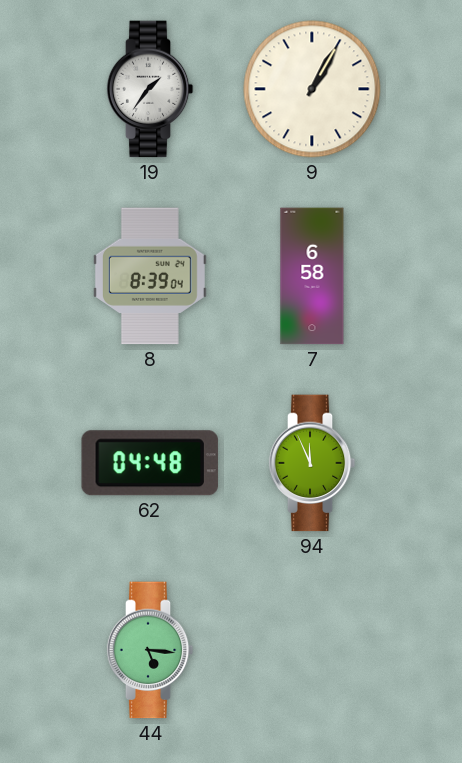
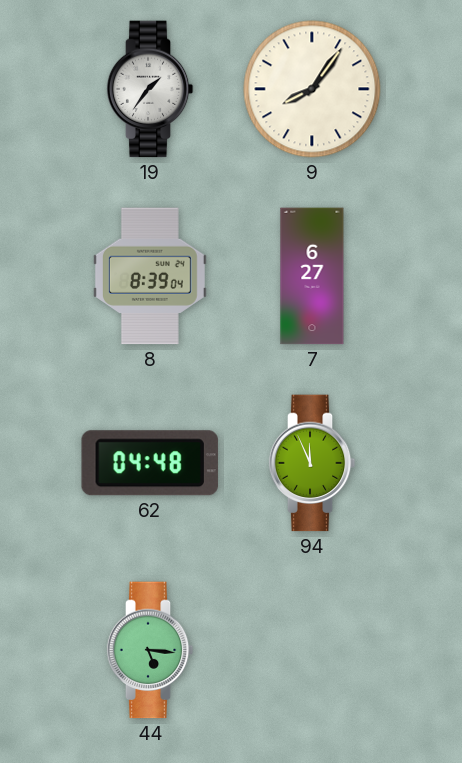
9: 1:05 -> 8:06
7: 6:58 -> 6:27
